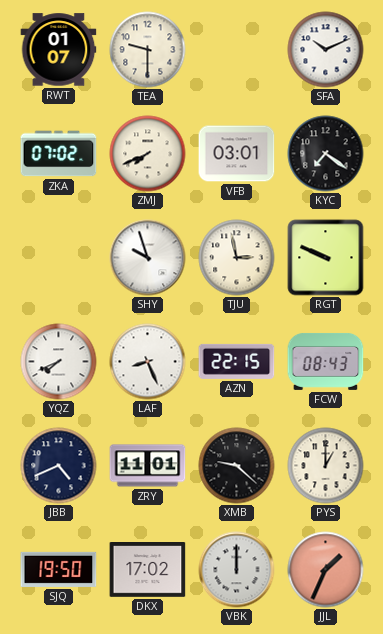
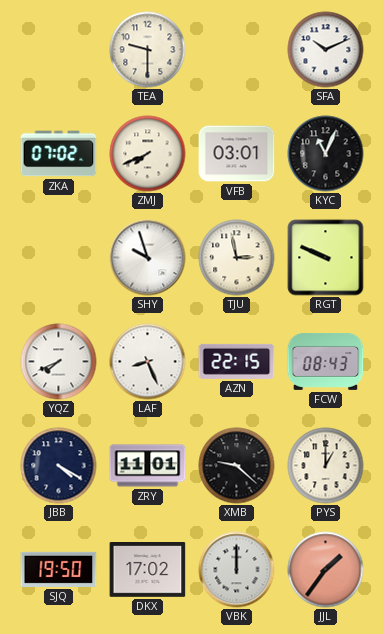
RWT: 01:07 -> none
KYC: 7:21 -> 11:04
JBB: 4:41 -> 4:20
JJL: 1:34 -> 1:36
